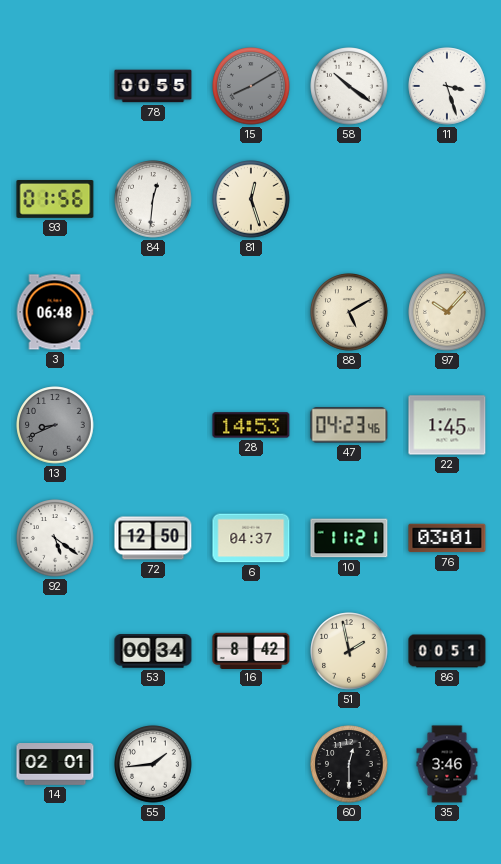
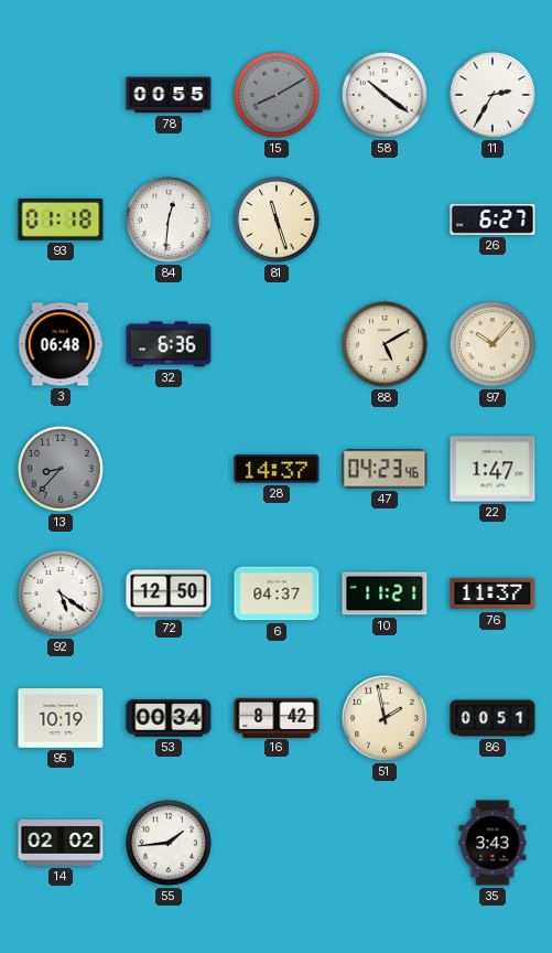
11: 3:27 -> 2:35
93: 01:56 -> 01:18
81: 12:27 -> 11:27
26: none -> 6:27
32: none -> 6:36
13: 8:41 -> 8:37
28: 14:53 -> 14:37
22: 1:45 -> 1:47
76: 03:01 -> 11:37
95: none -> 10:19
14: 02:01 -> 02:02
60: 12:30 -> none
35: 3:46 -> 3:43
